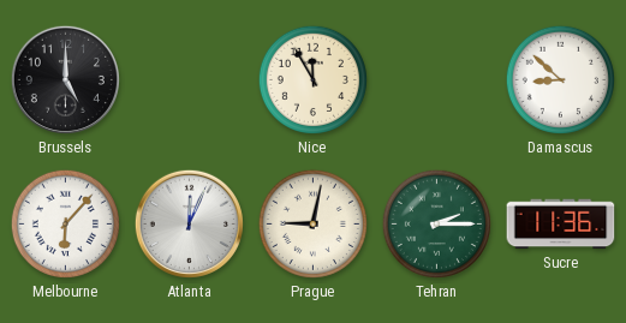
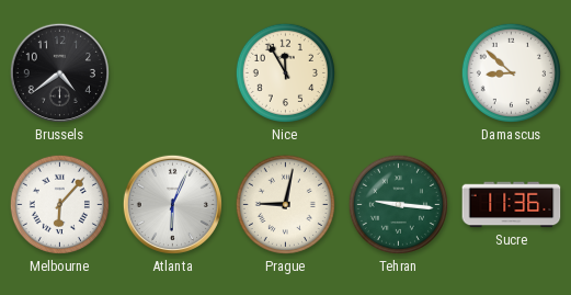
Brussels: 5:00 -> 4:39
Atlanta: 12:04 -> 6:04
Tehran: 2:15 -> 9:16
